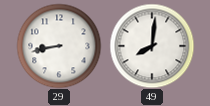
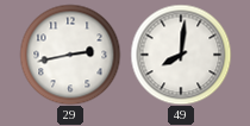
29: 8:43 -> 2:43
